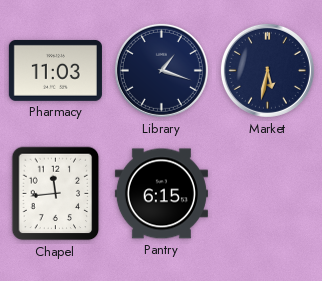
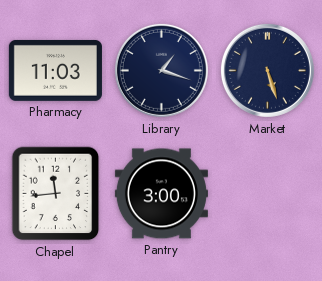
Market: 5:32 -> 5:27
Pantry: 6:15 -> 3:00
